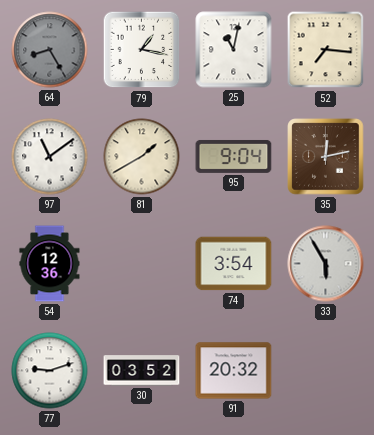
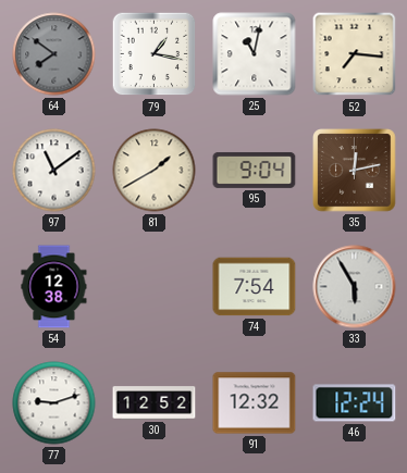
64: 8:25 -> 7:51
54: 12:36 -> 12:38
74: 3:54 -> 7:54
30: 03:52 -> 12:52
91: 20:32 -> 12:32
46: none -> 12:24
